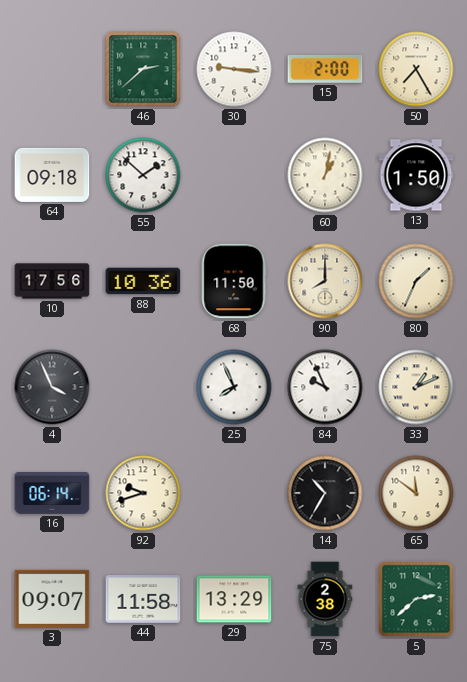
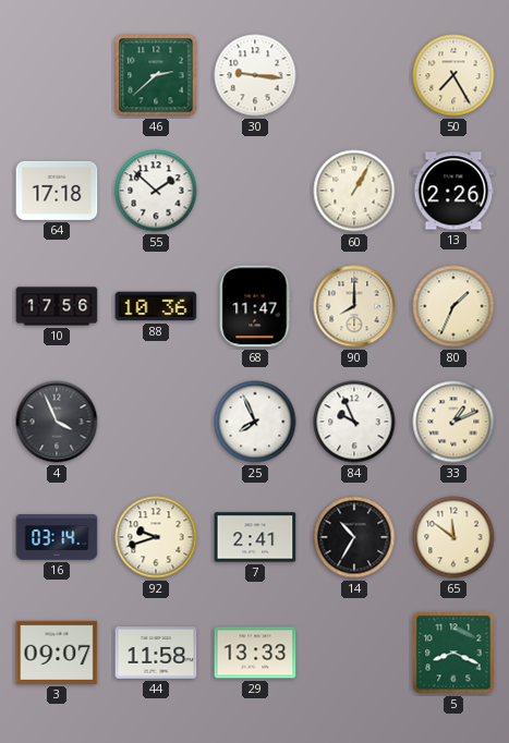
15: 2:00 -> none
64: 09:18 -> 17:18
60: 1:02 -> 1:05
13: 1:50 -> 2:26
68: 11:50 -> 11:47
16: 06:14 -> 03:14
7: none -> 2:41
29: 13:29 -> 13:33
75: 2:38 -> none
5: 2:38 -> 8:19
